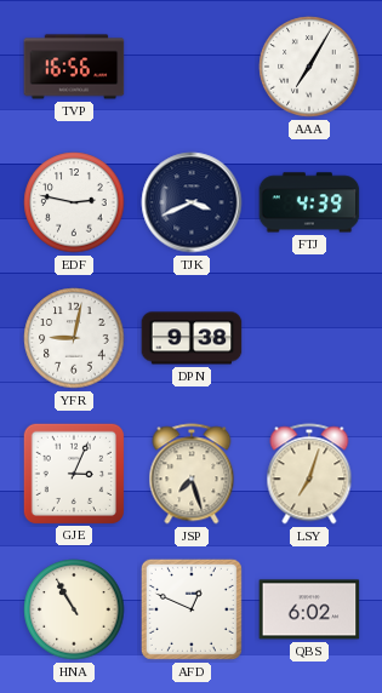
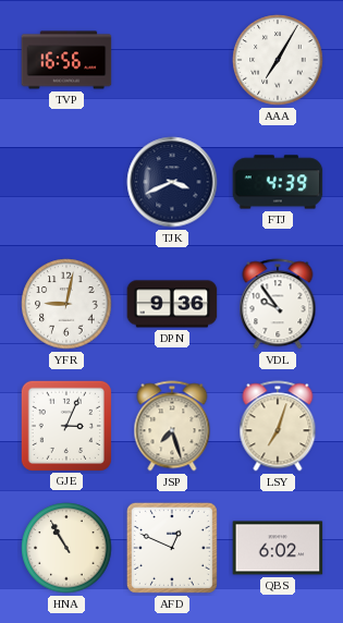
EDF: 2:47 -> none
DPN: 9:38 -> 9:36
VDL: none -> 9:54
